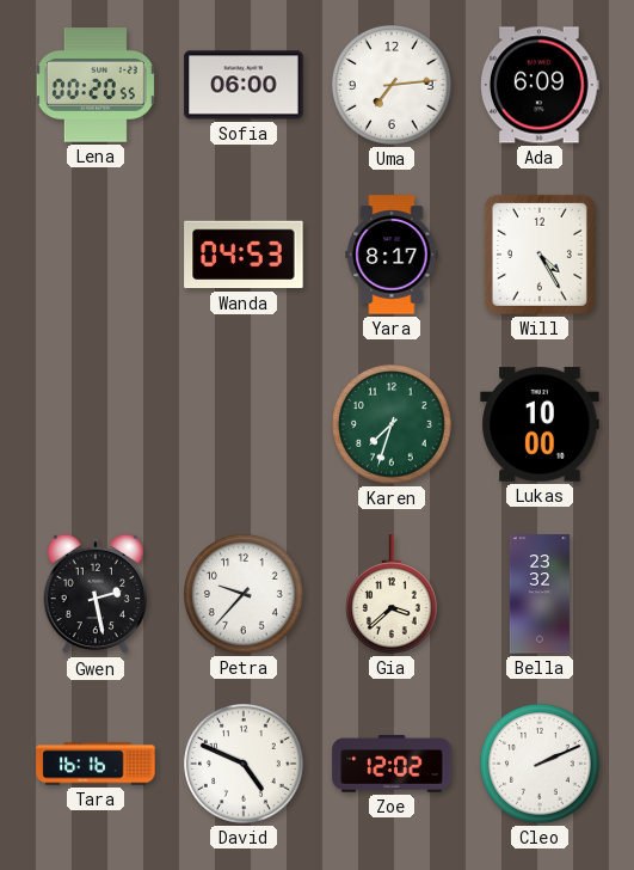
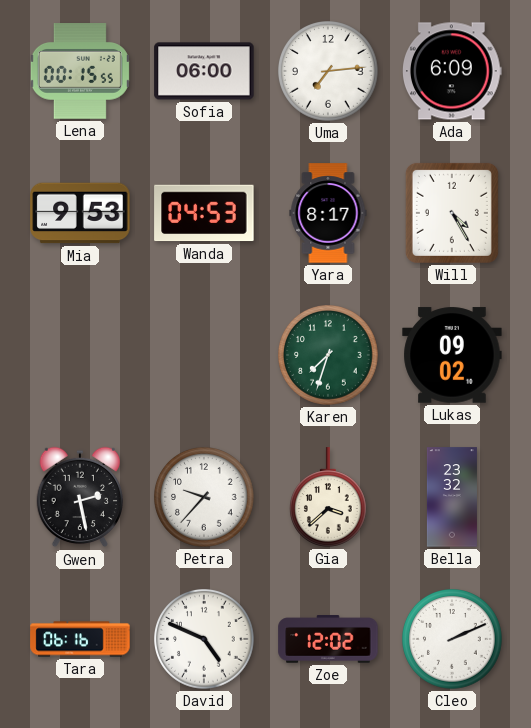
Lena: 00:20 -> 00:15
Mia: none -> 9:53
Lukas: 10:00 -> 09:02
Tara: 16:16 -> 06:16
